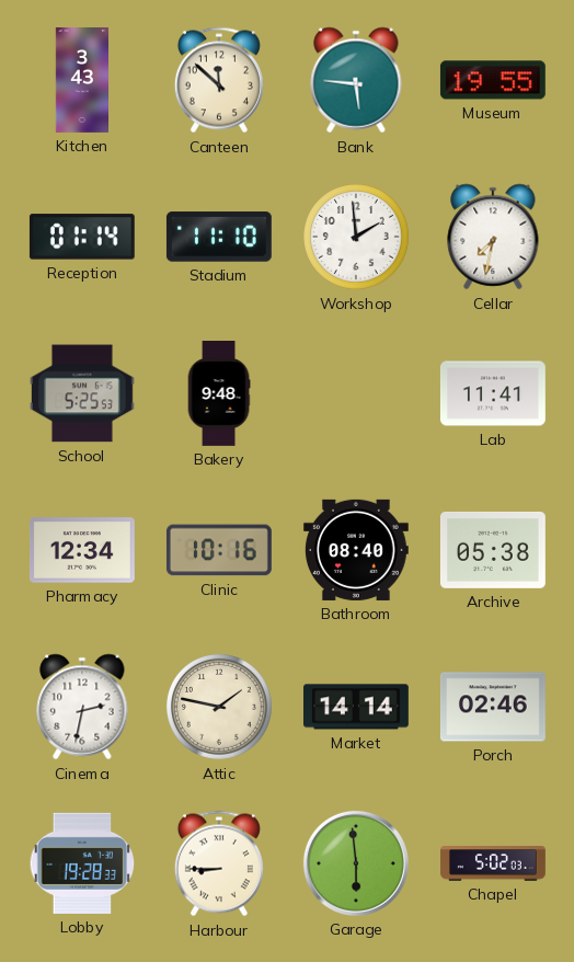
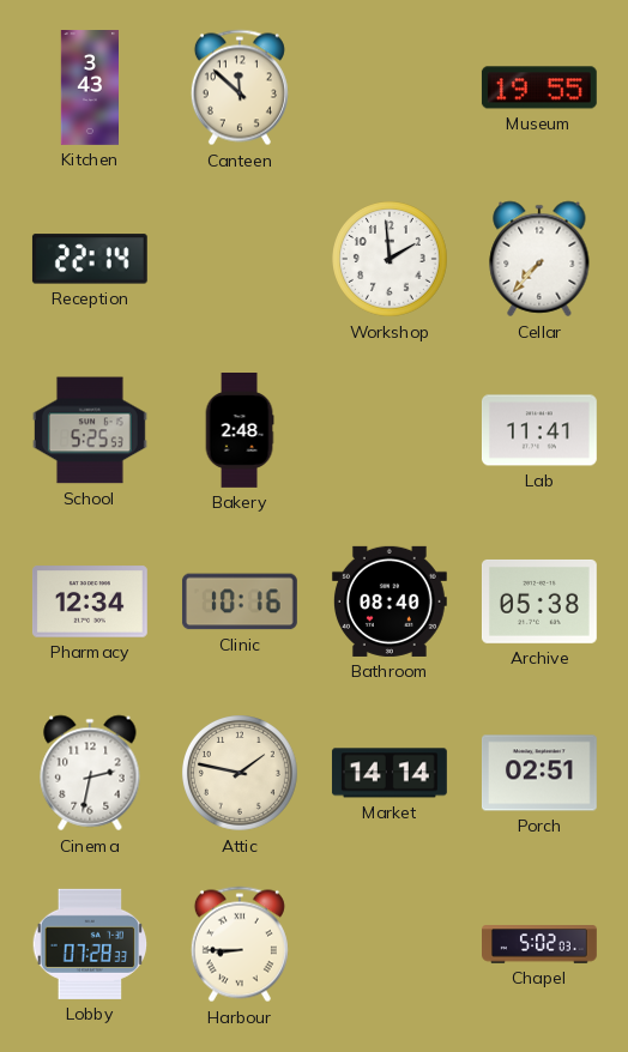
Bank: 5:46 -> none
Reception: 01:14 -> 22:14
Stadium: 11:10 -> none
Cellar: 7:32 -> 7:37
Bakery: 9:48 -> 2:48
Porch: 02:46 -> 02:51
Lobby: 19:28 -> 07:28
Garage: 5:59 -> none
